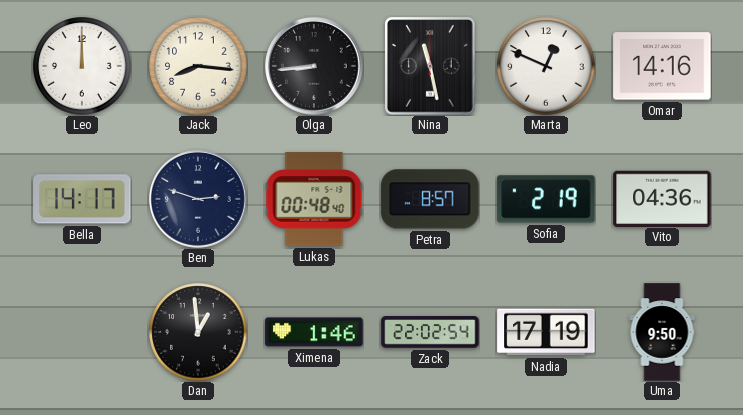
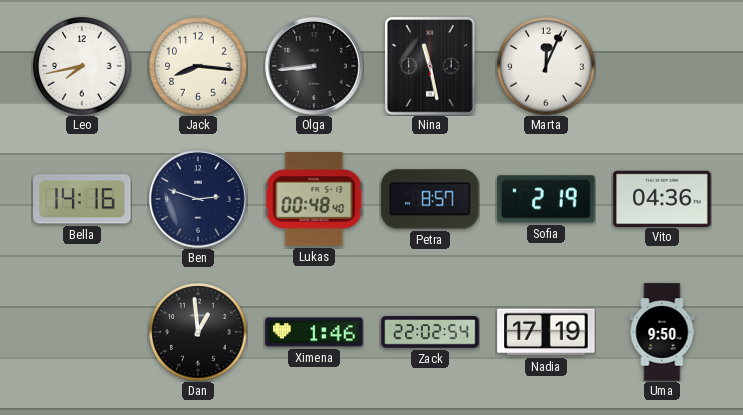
Leo: 12:00 -> 7:43
Marta: 12:49 -> 12:04
Omar: 14:16 -> none
Bella: 14:17 -> 14:16
